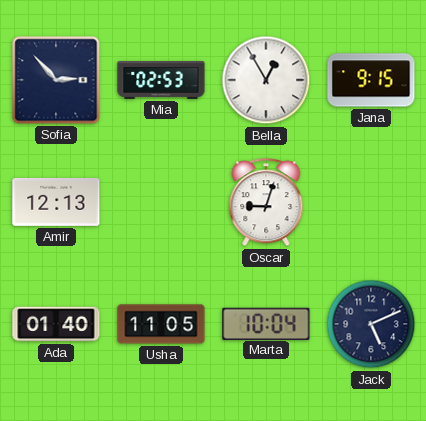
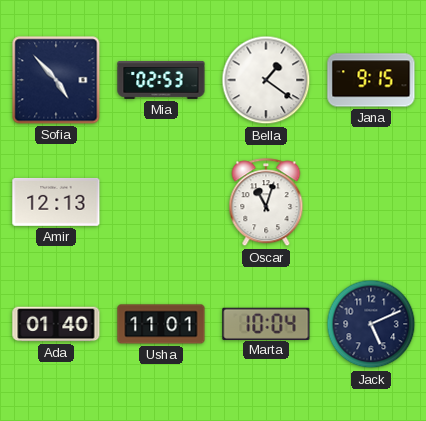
Sofia: 2:53 -> 4:53
Bella: 12:55 -> 1:21
Oscar: 9:03 -> 11:03
Usha: 11:05 -> 11:01
